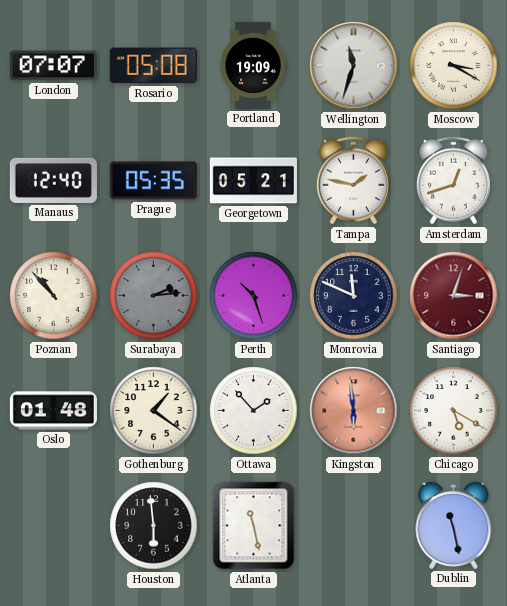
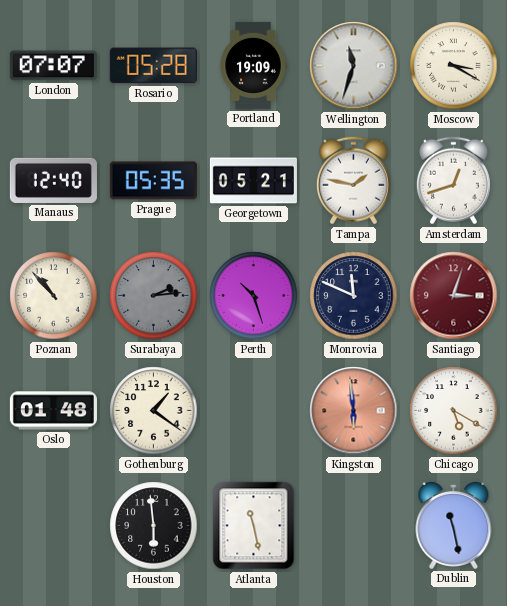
Rosario: 05:08 -> 05:28
Ottawa: 1:53 -> none
